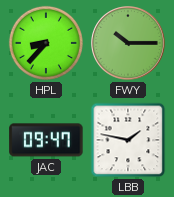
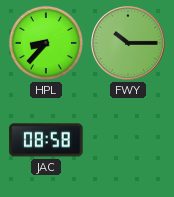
JAC: 09:47 -> 08:58
LBB: 1:47 -> none
